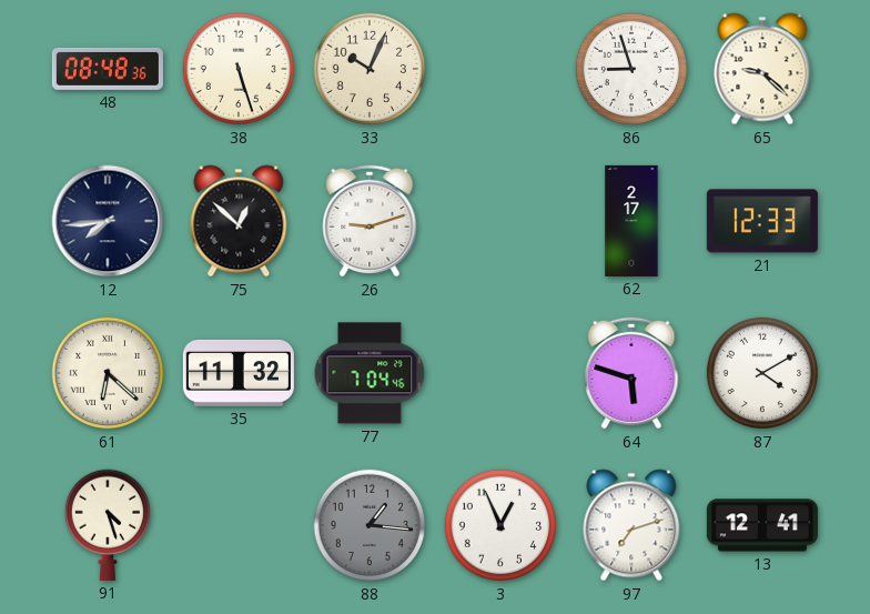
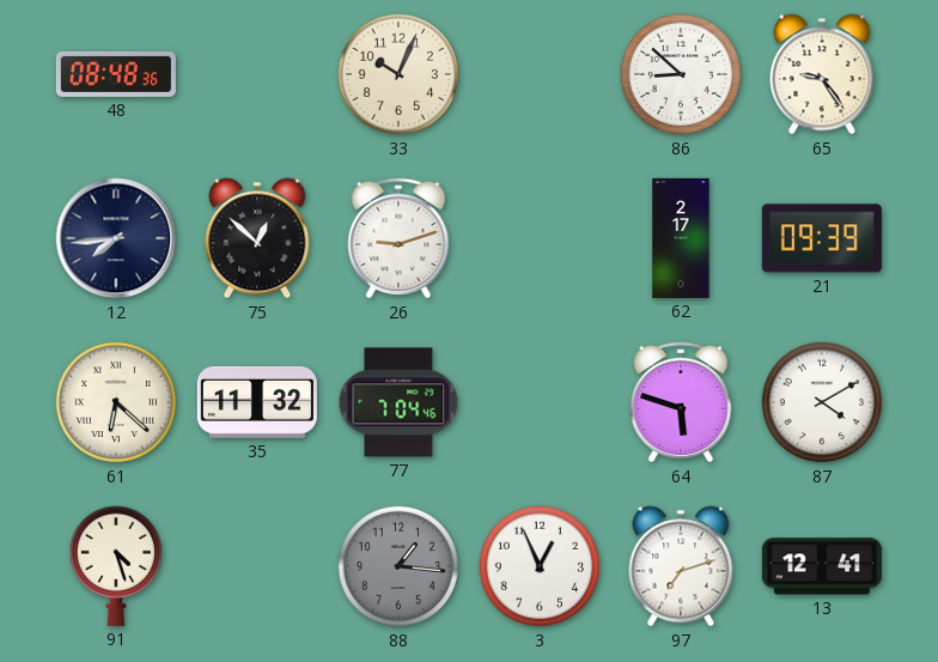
38: 5:27 -> none
86: 8:57 -> 8:52
65: 9:22 -> 9:24
21: 12:33 -> 09:39
